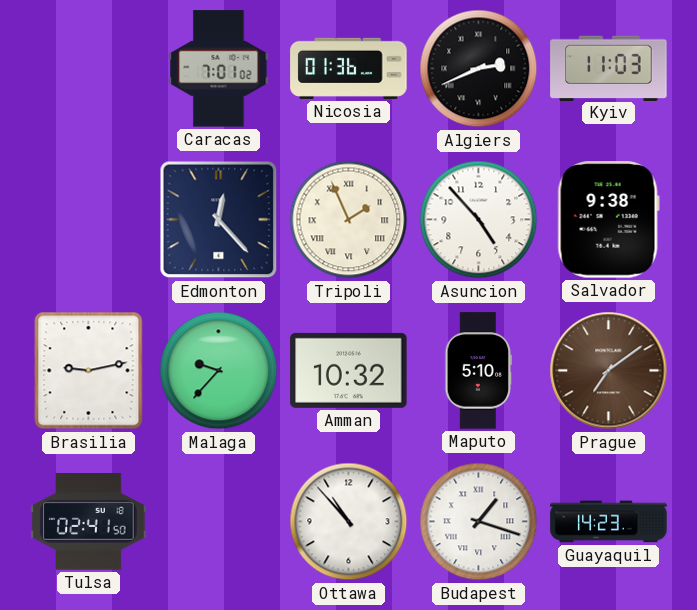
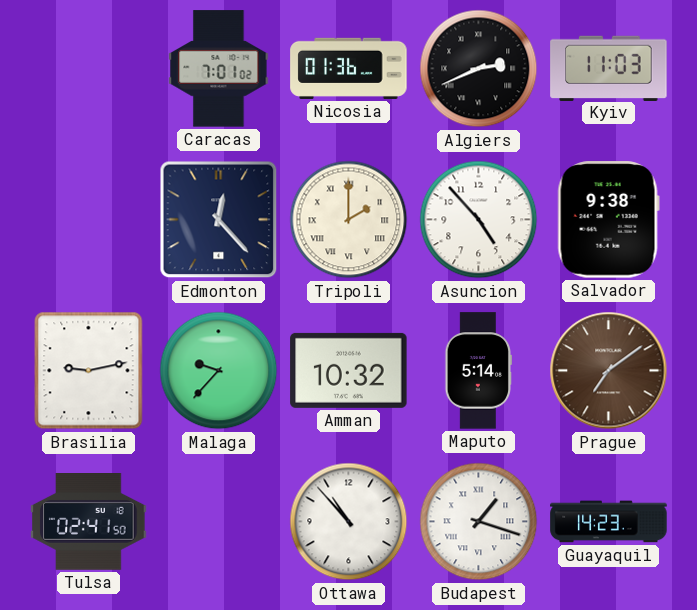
Tripoli: 1:56 -> 2:00
Maputo: 5:10 -> 5:14
